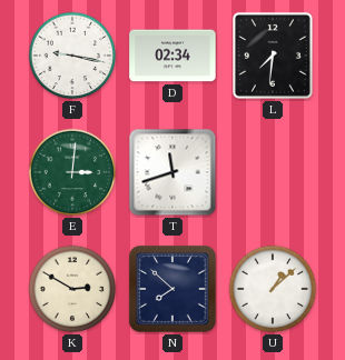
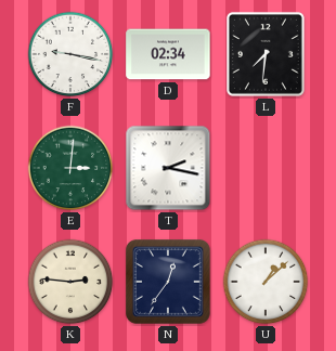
T: 11:42 -> 2:17
K: 2:50 -> 2:46
N: 7:52 -> 12:36
